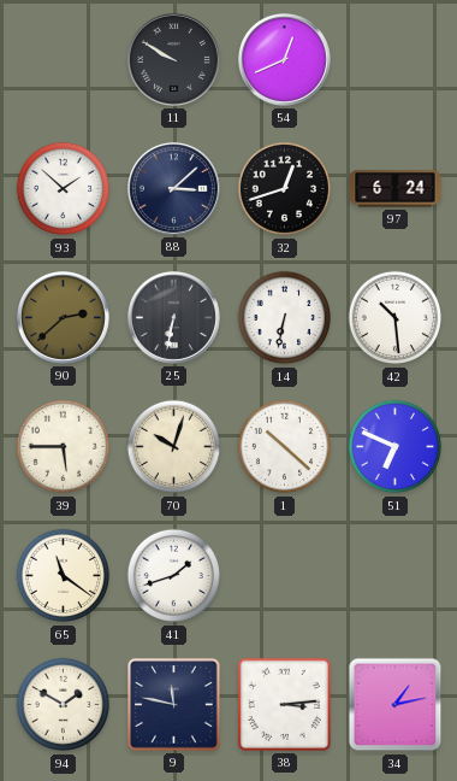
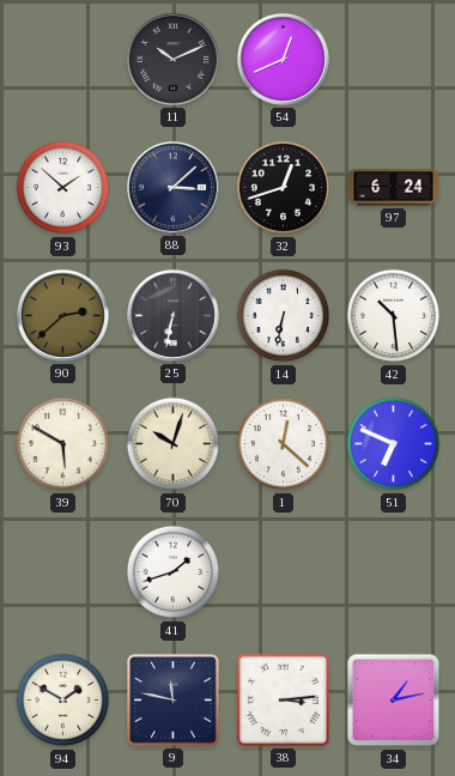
11: 9:50 -> 10:11
39: 5:45 -> 5:50
1: 10:22 -> 12:22
65: 11:21 -> none
